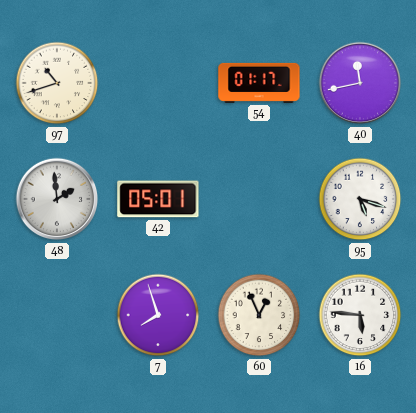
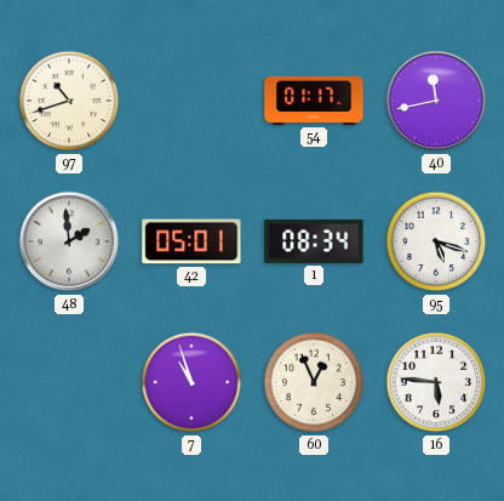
1: none -> 08:34
7: 7:57 -> 10:57
